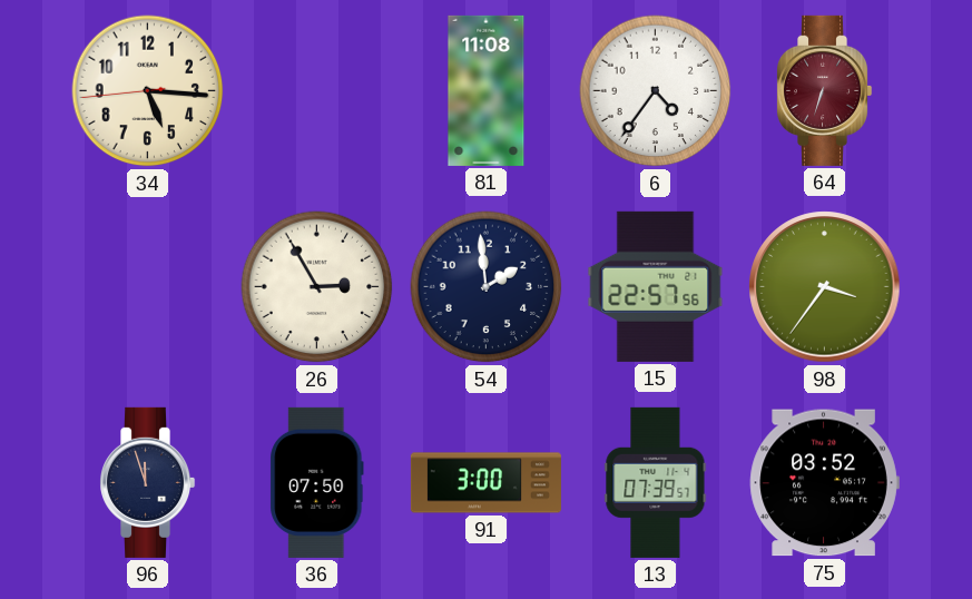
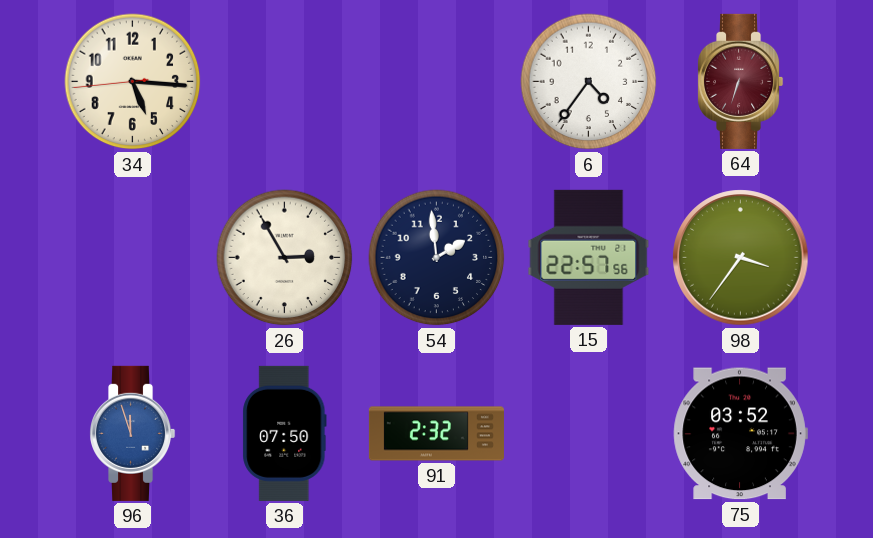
81: 11:08 -> none
96 dial: navy -> blue
91: 3:00 -> 2:32
13: 07:39 -> none
